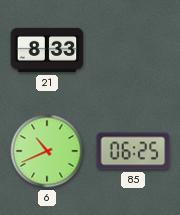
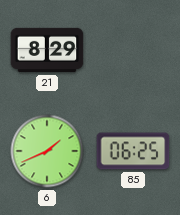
21: 8:33 -> 8:29
6: 10:41 -> 1:41
